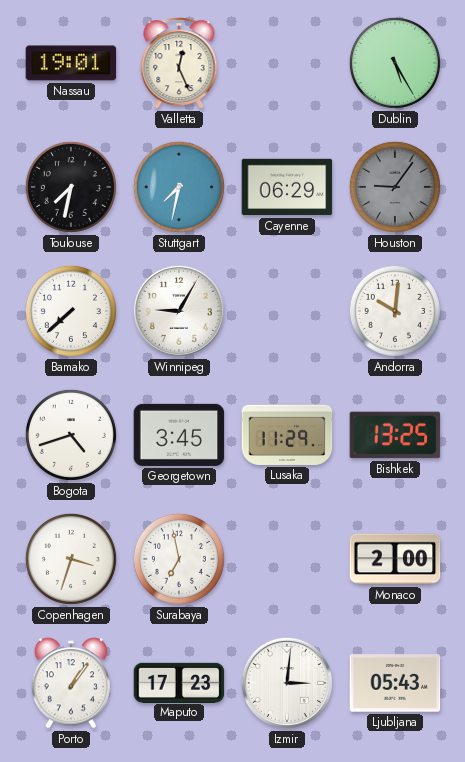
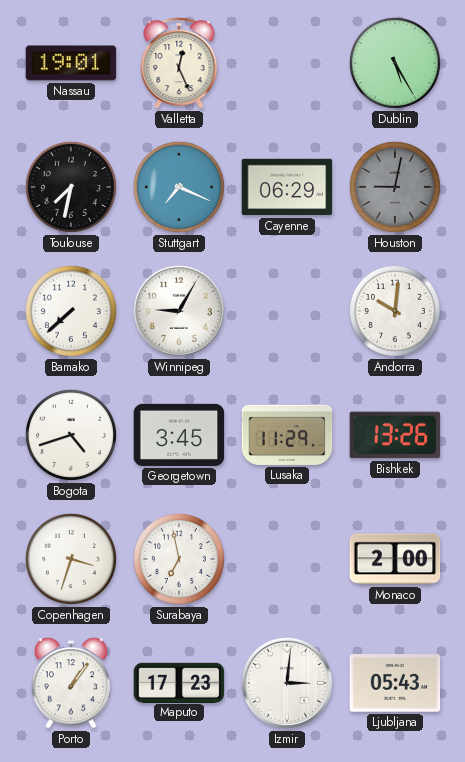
Stuttgart: 7:32 -> 7:19
Houston: 9:06 -> 9:02
Bishkek: 13:25 -> 13:26
